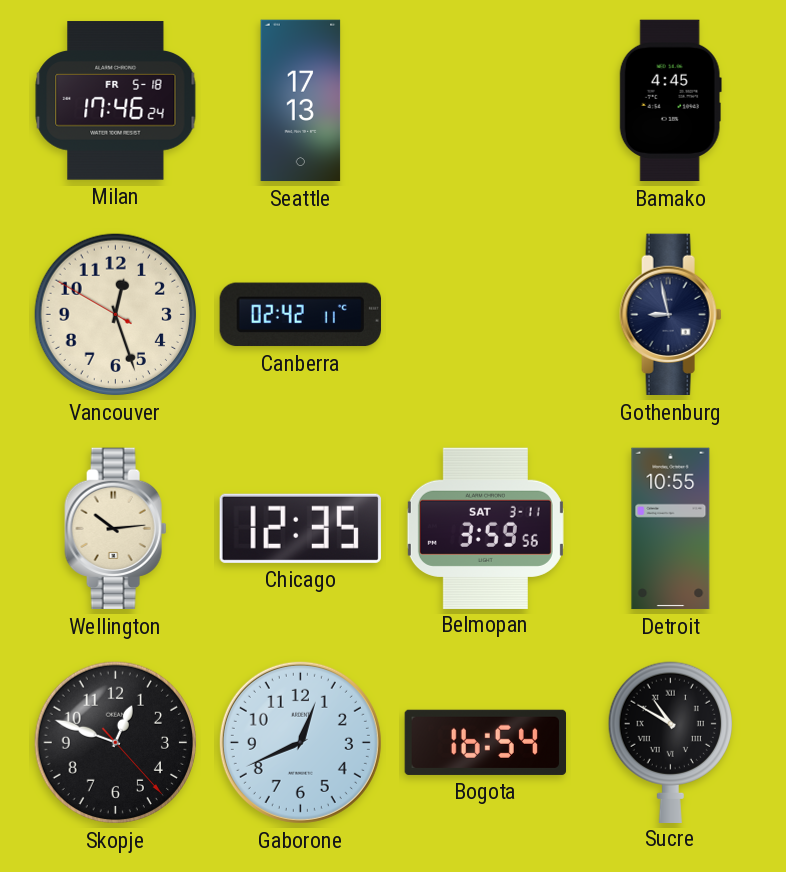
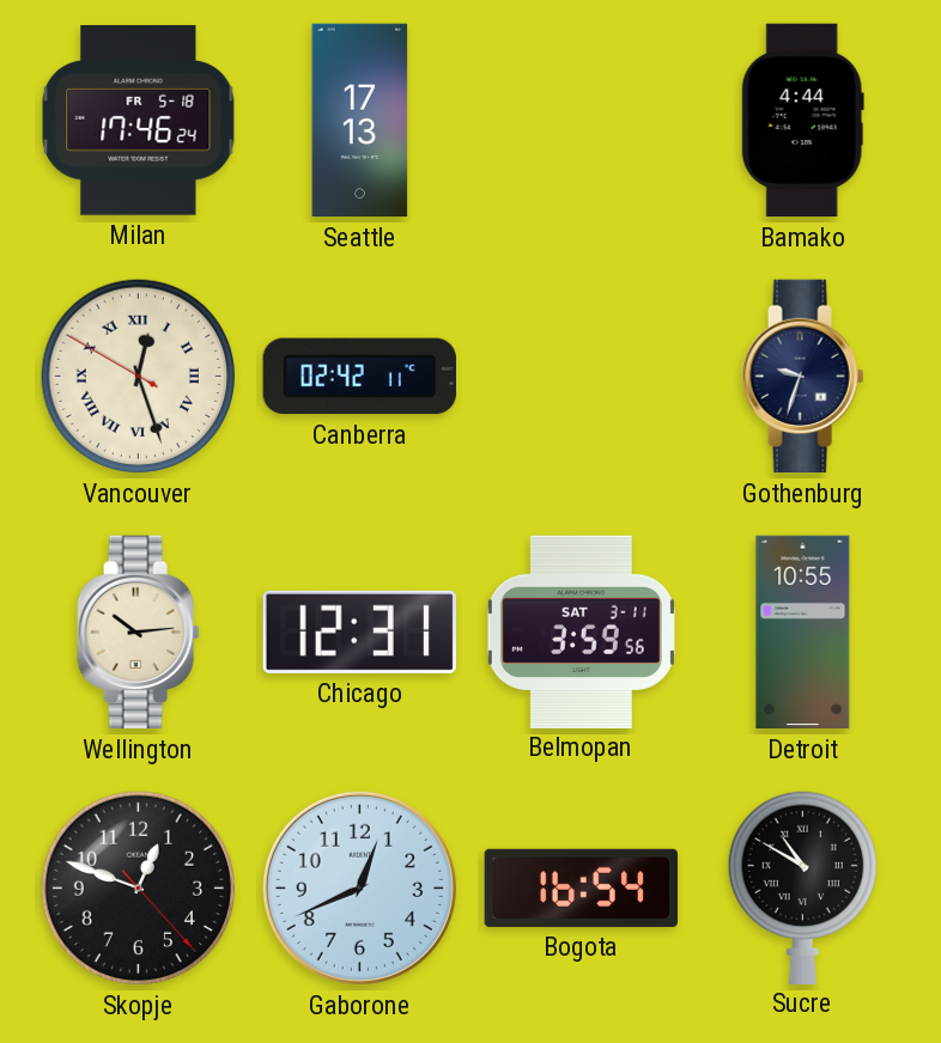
Bamako: 4:45 -> 4:44
Vancouver numerals: Arabic -> Roman
Gothenburg: 8:58 -> 9:33
Chicago: 12:35 -> 12:31
